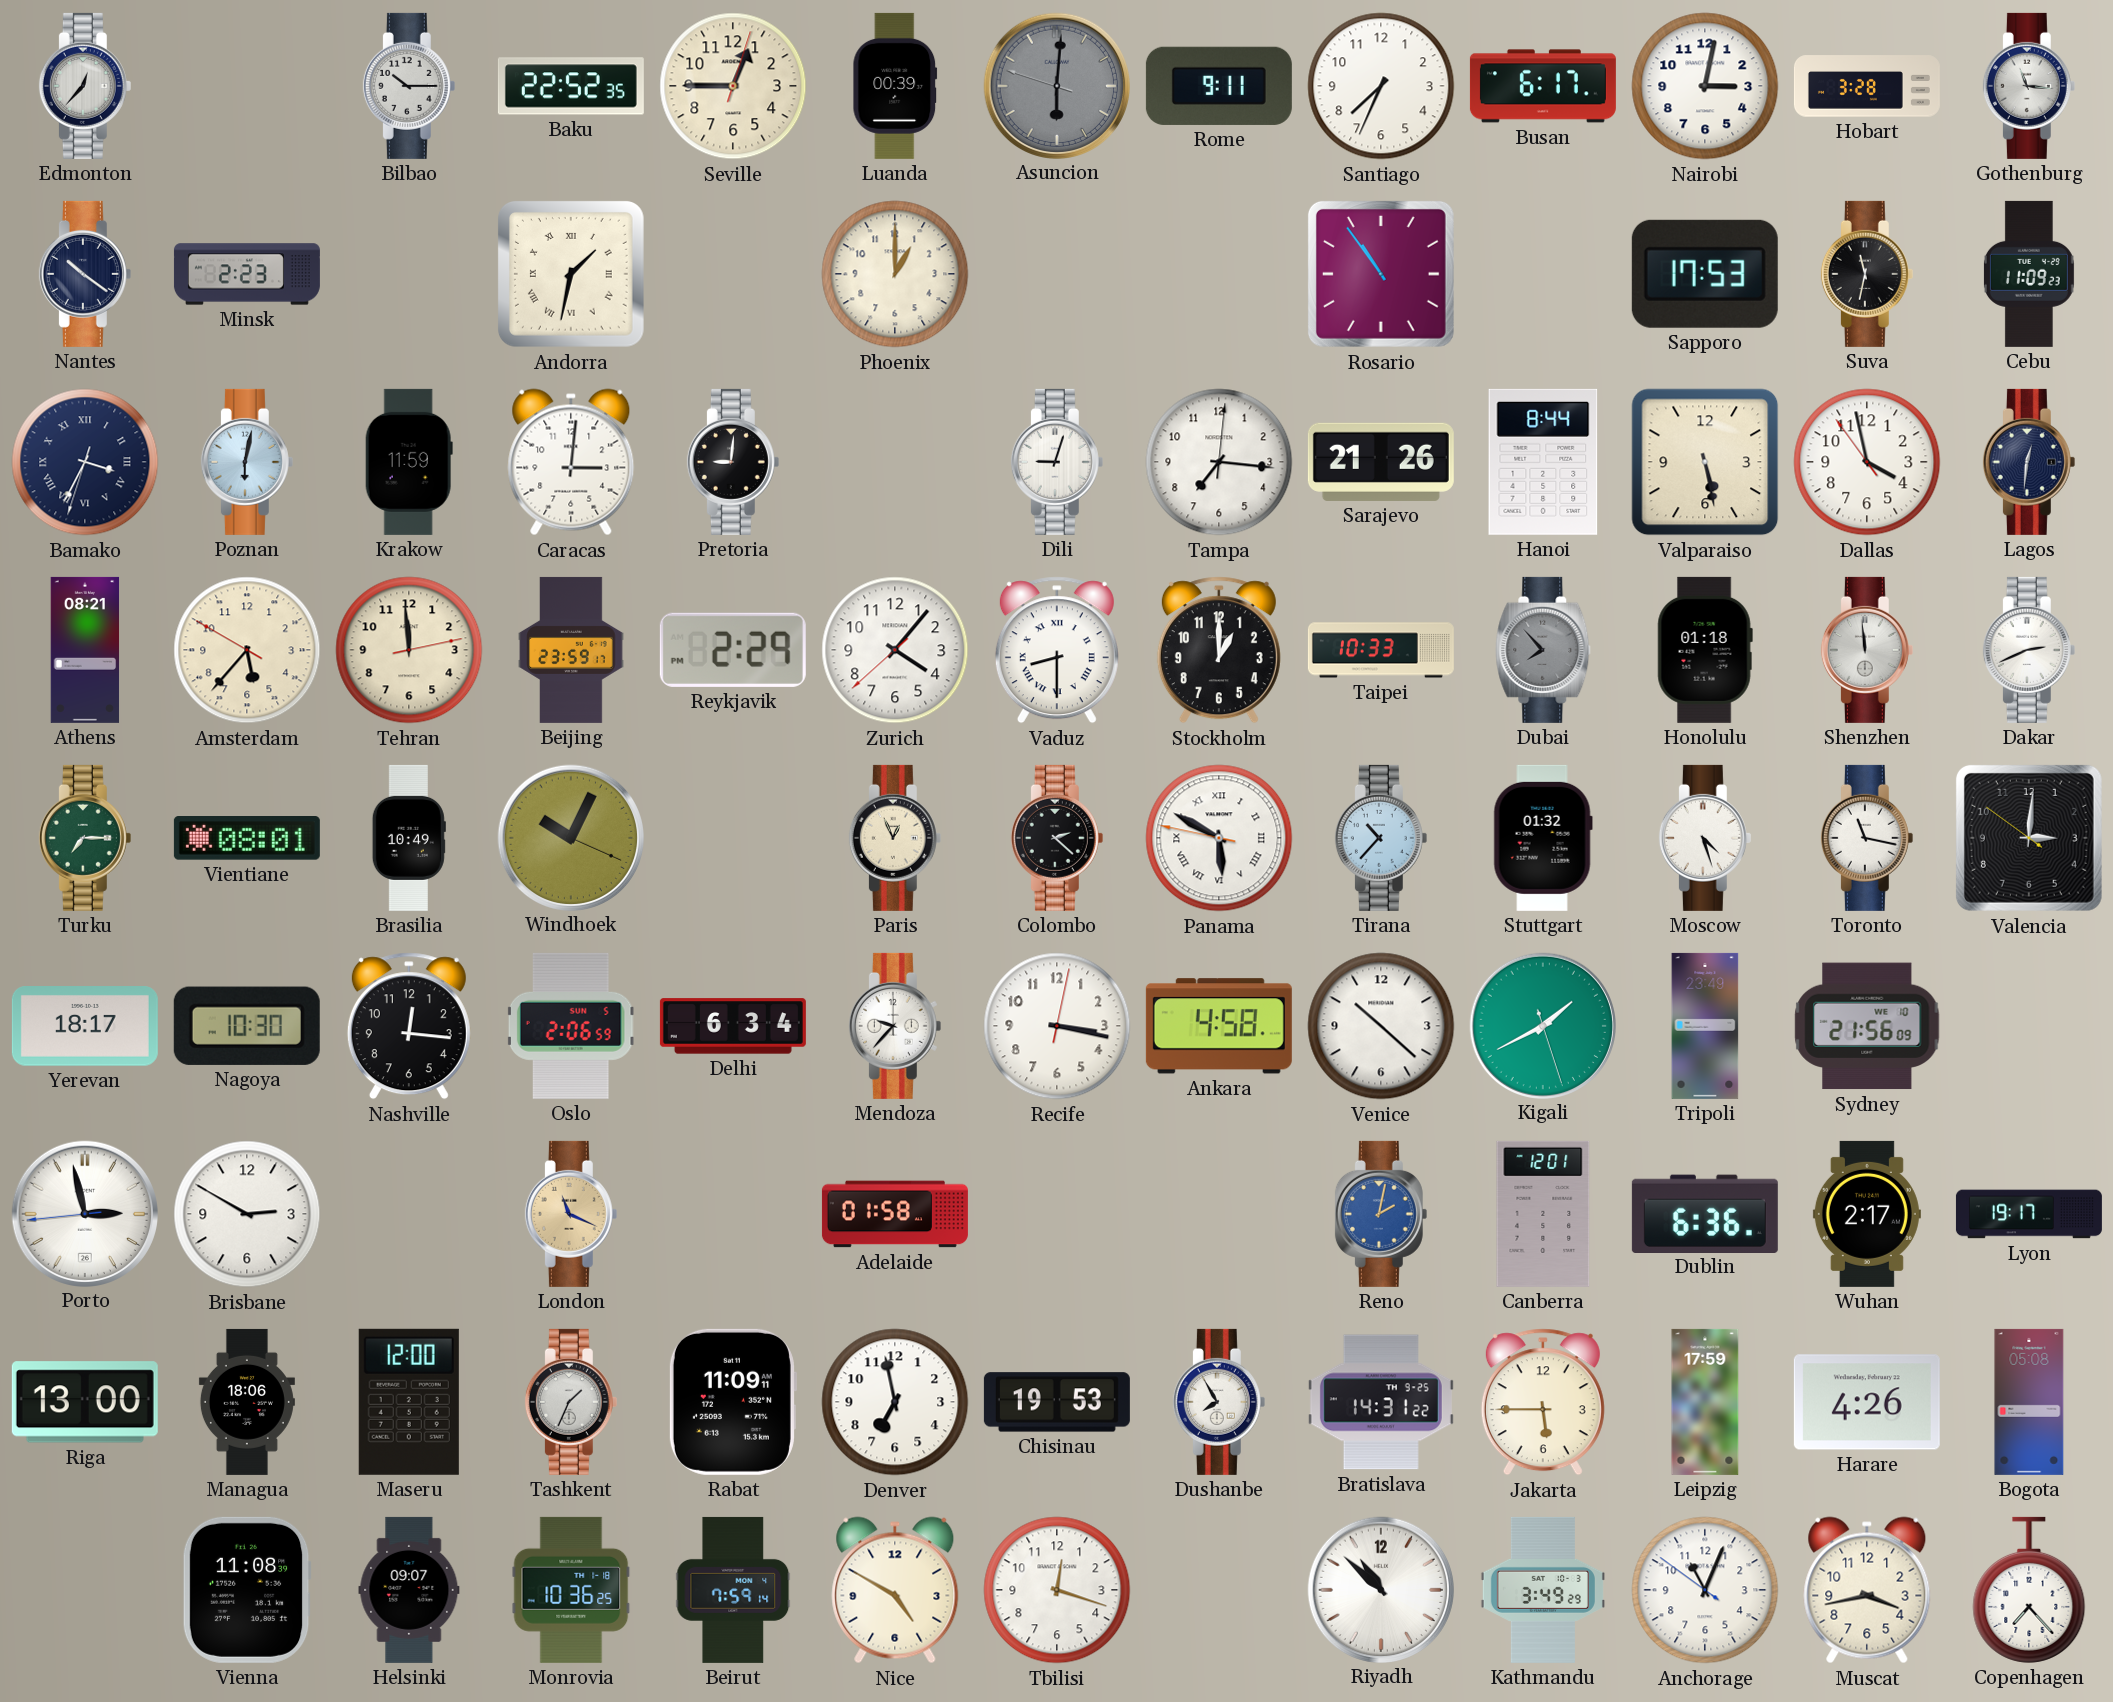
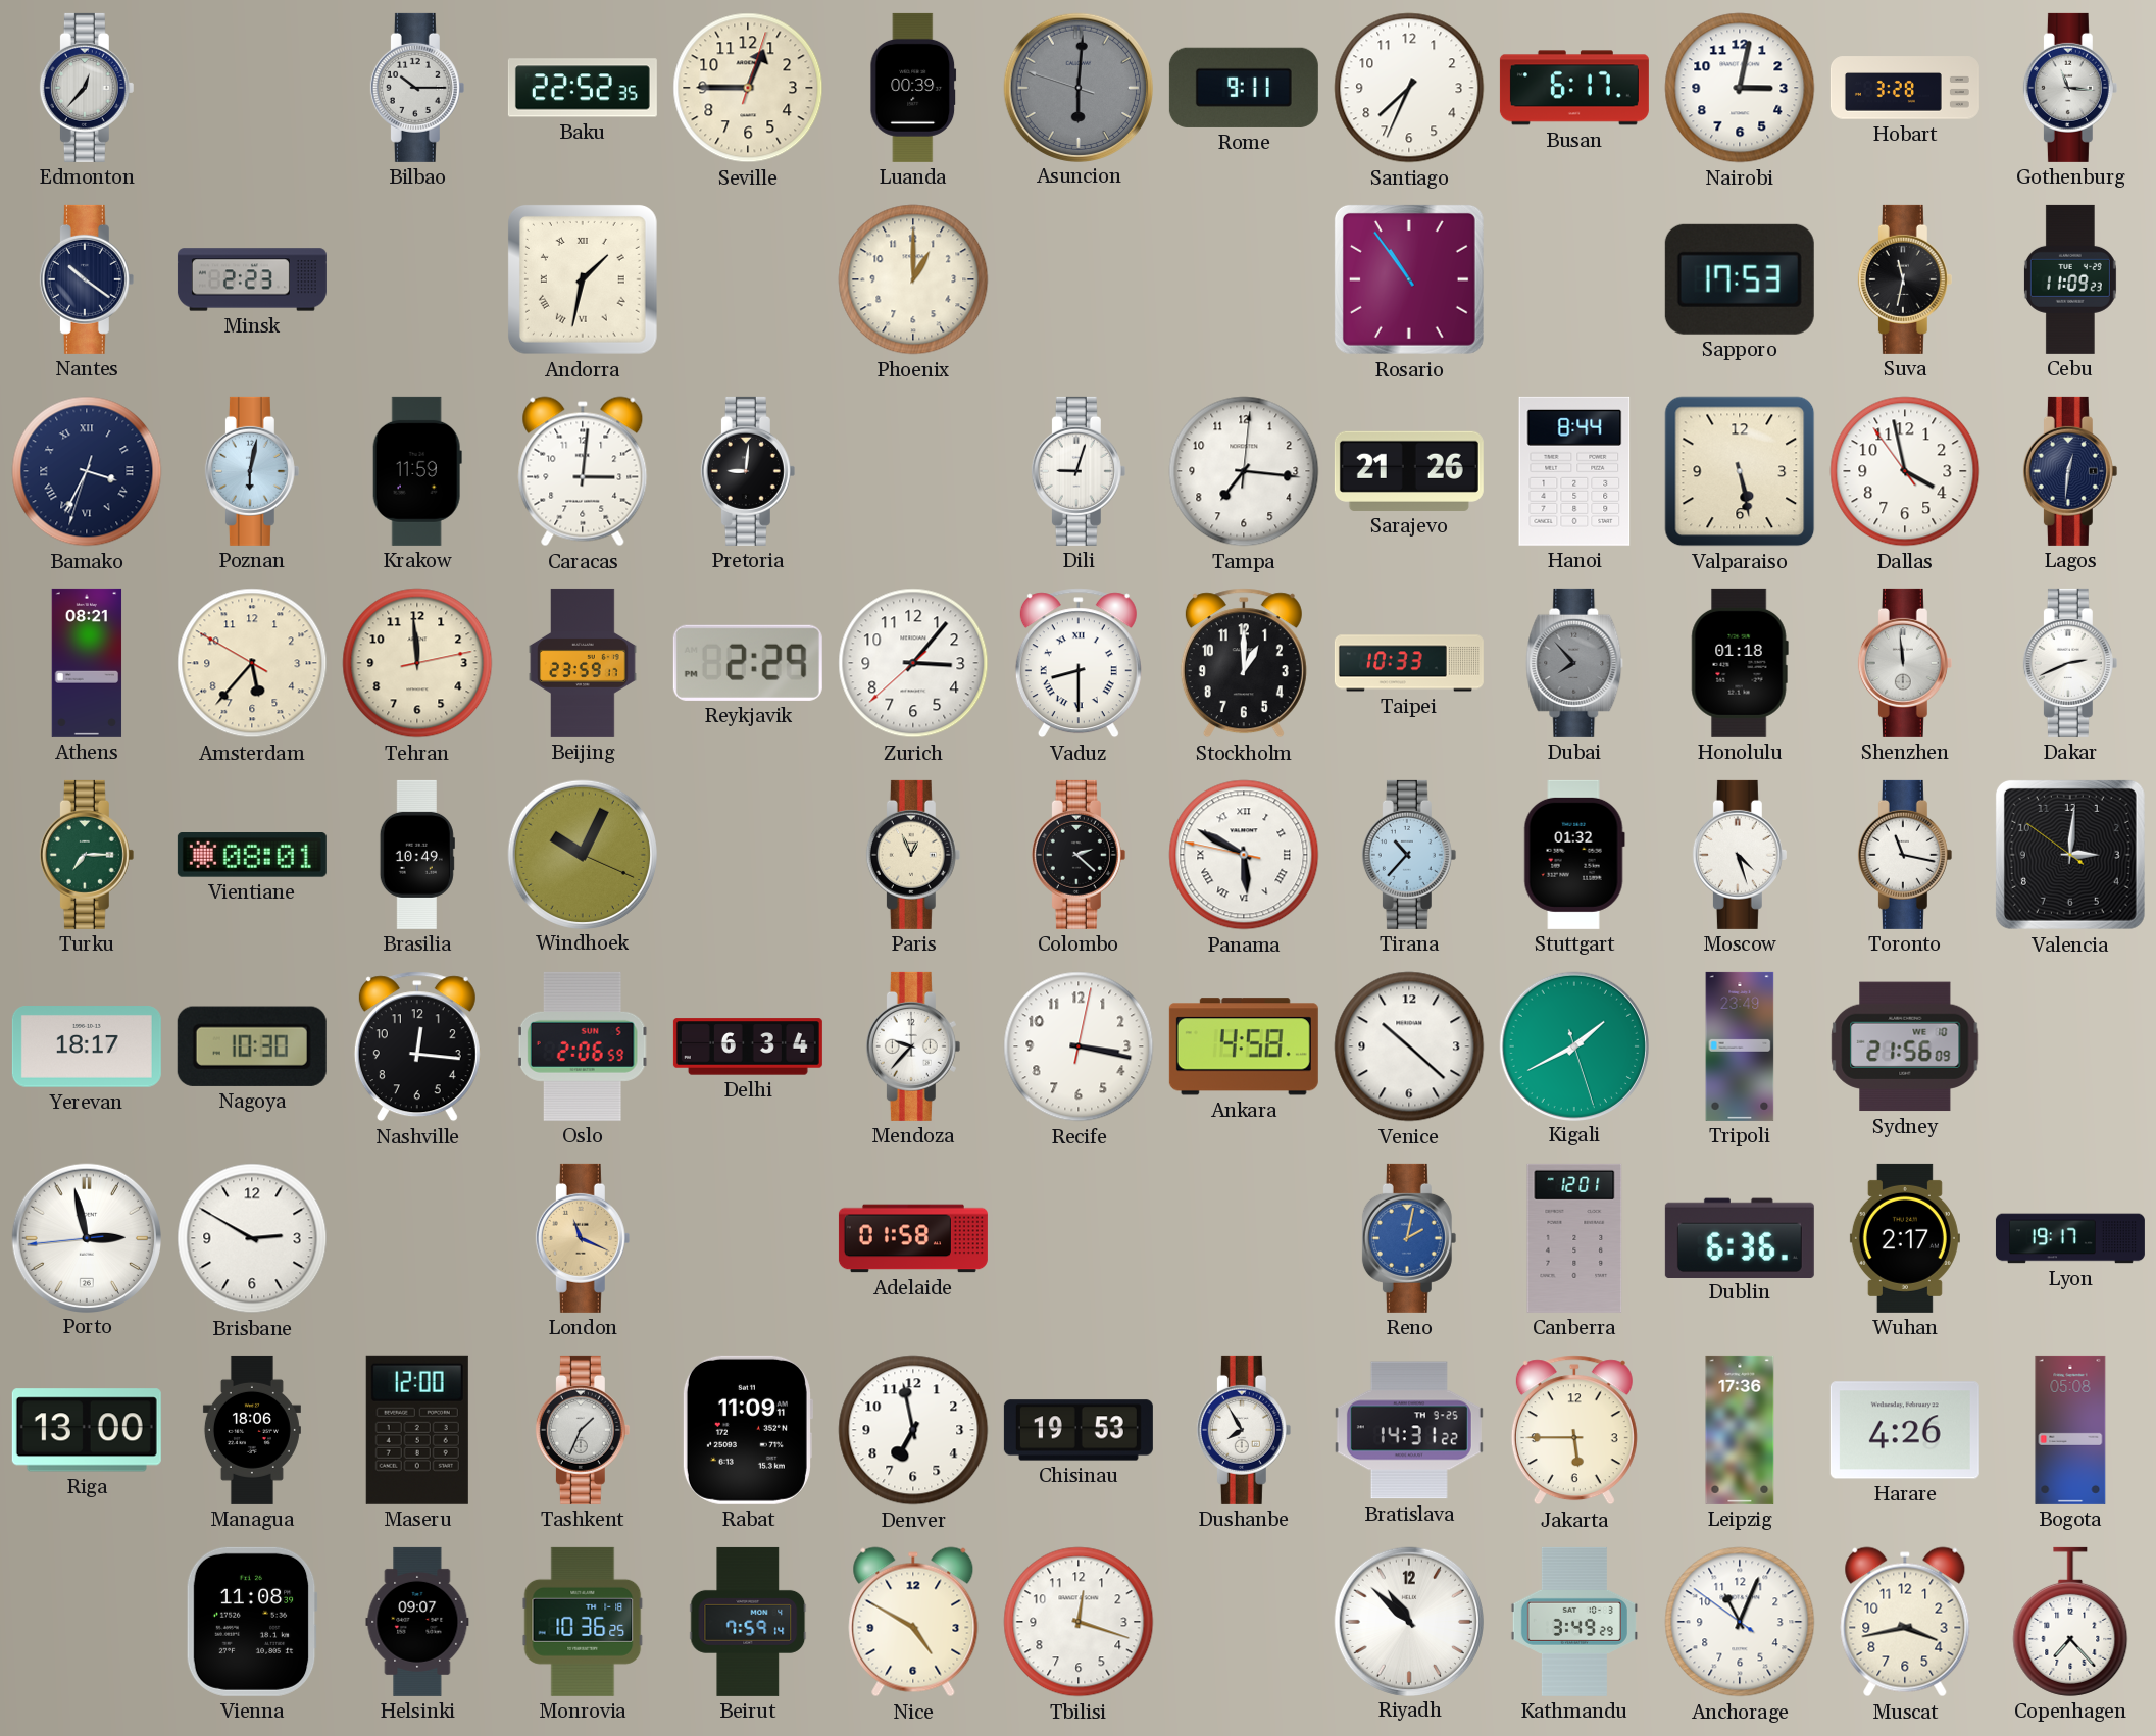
Zurich: 4:06 -> 3:06
Leipzig: 17:59 -> 17:36
